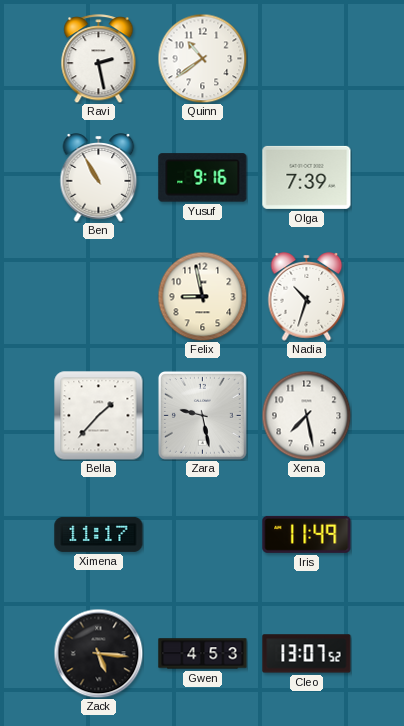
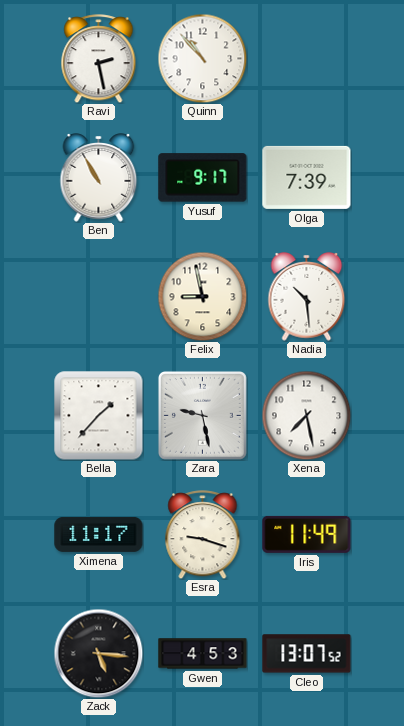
Quinn: 10:39 -> 10:53
Yusuf: 9:16 -> 9:17
Nadia: 10:33 -> 10:29
Esra: none -> 9:18
